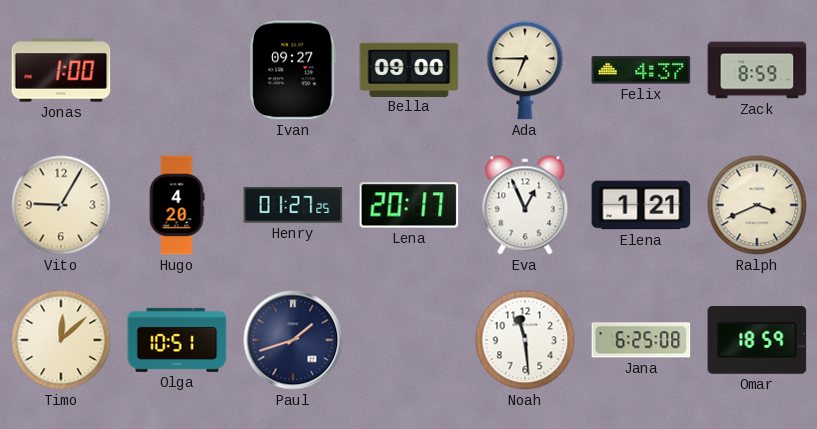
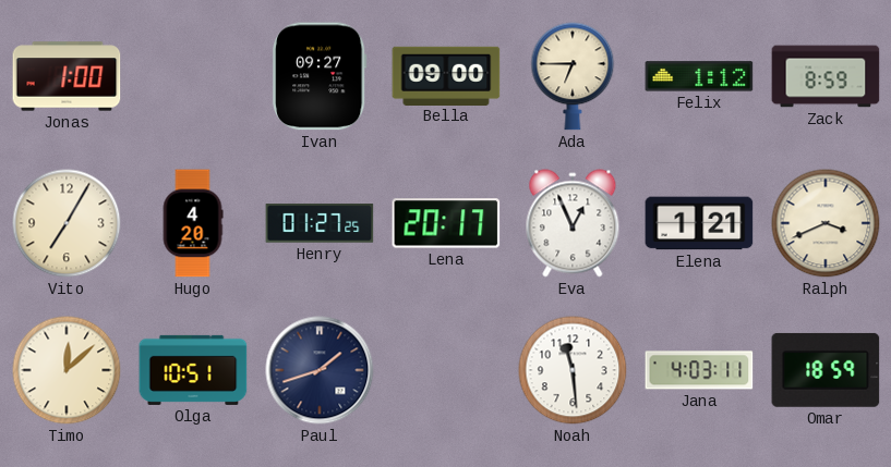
Felix: 4:37 -> 1:12
Vito: 9:05 -> 7:05
Jana: 6:25 -> 4:03
